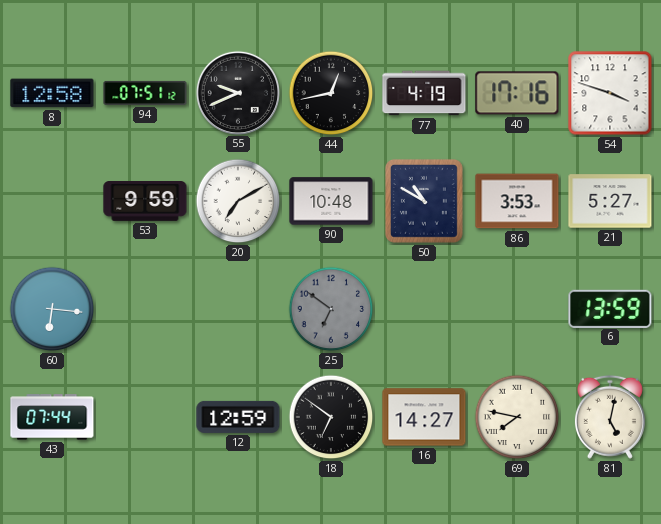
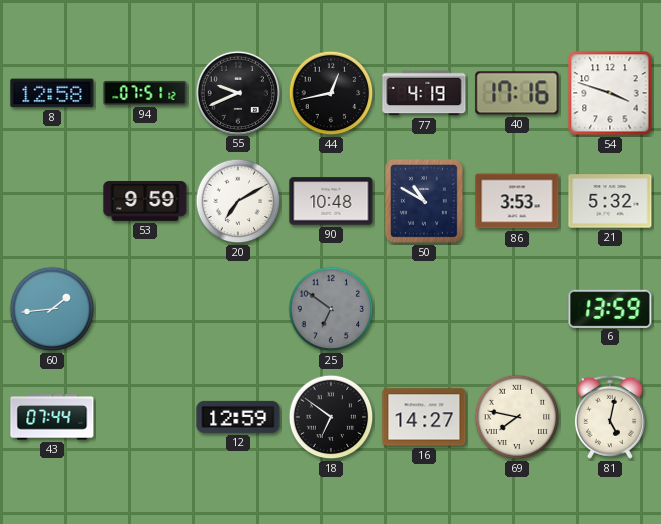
21: 5:27 -> 5:32
60: 6:16 -> 1:44
